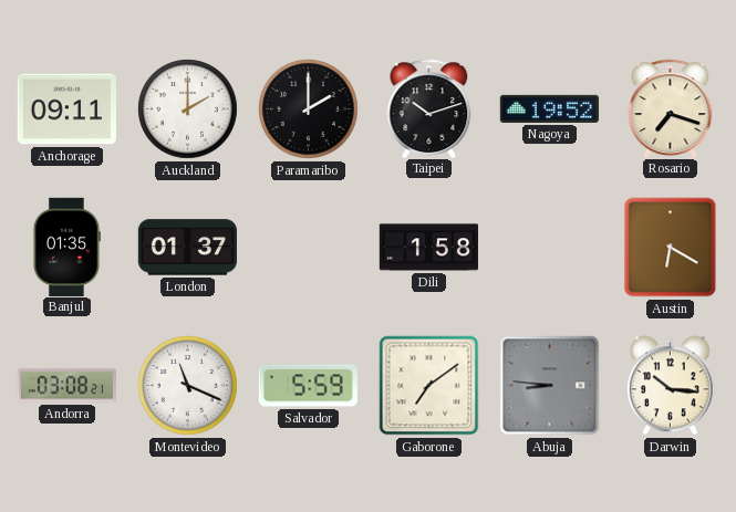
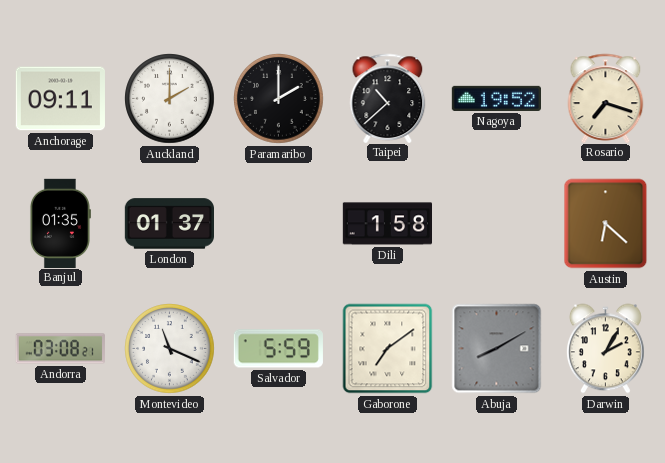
Taipei: 10:12 -> 10:38
Austin: 6:20 -> 6:22
Abuja: 8:46 -> 8:10
Darwin: 10:16 -> 2:05
